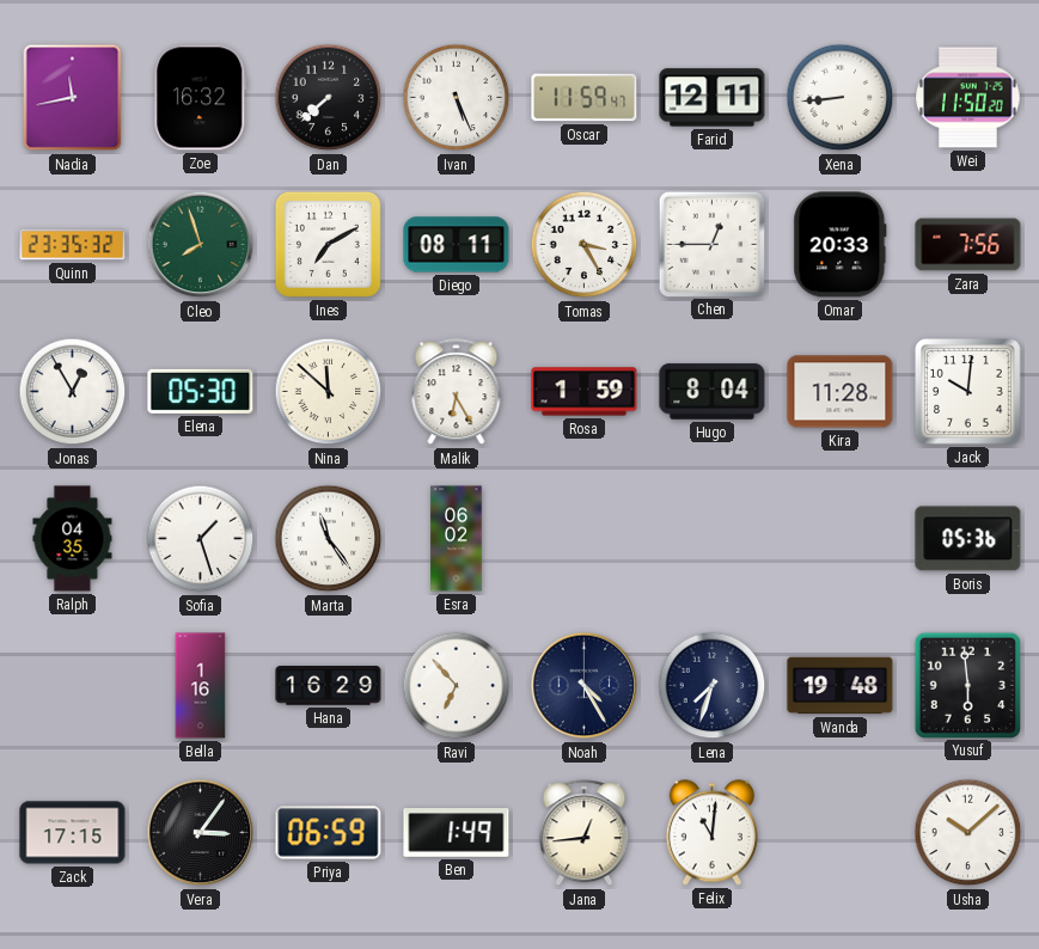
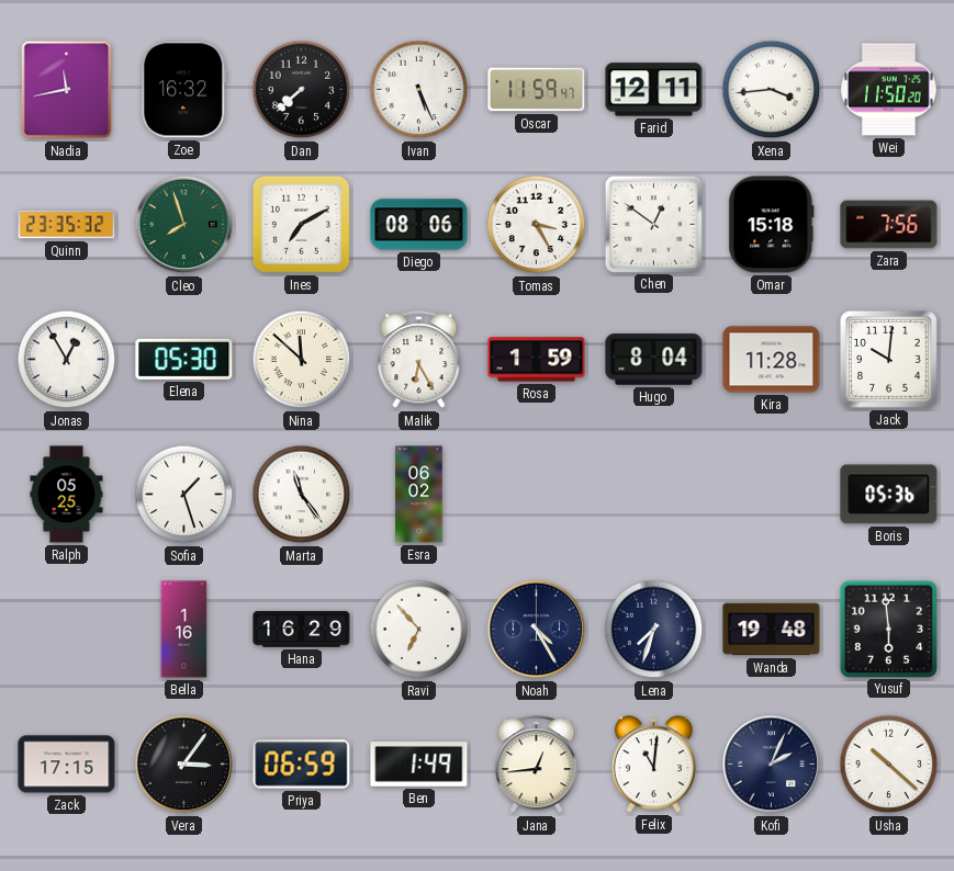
Xena: 8:44 -> 3:44
Diego: 08:11 -> 08:06
Chen: 12:45 -> 12:51
Omar: 20:33 -> 15:18
Ralph: 04:35 -> 05:25
Kofi: none -> 2:04
Usha: 10:08 -> 10:22
